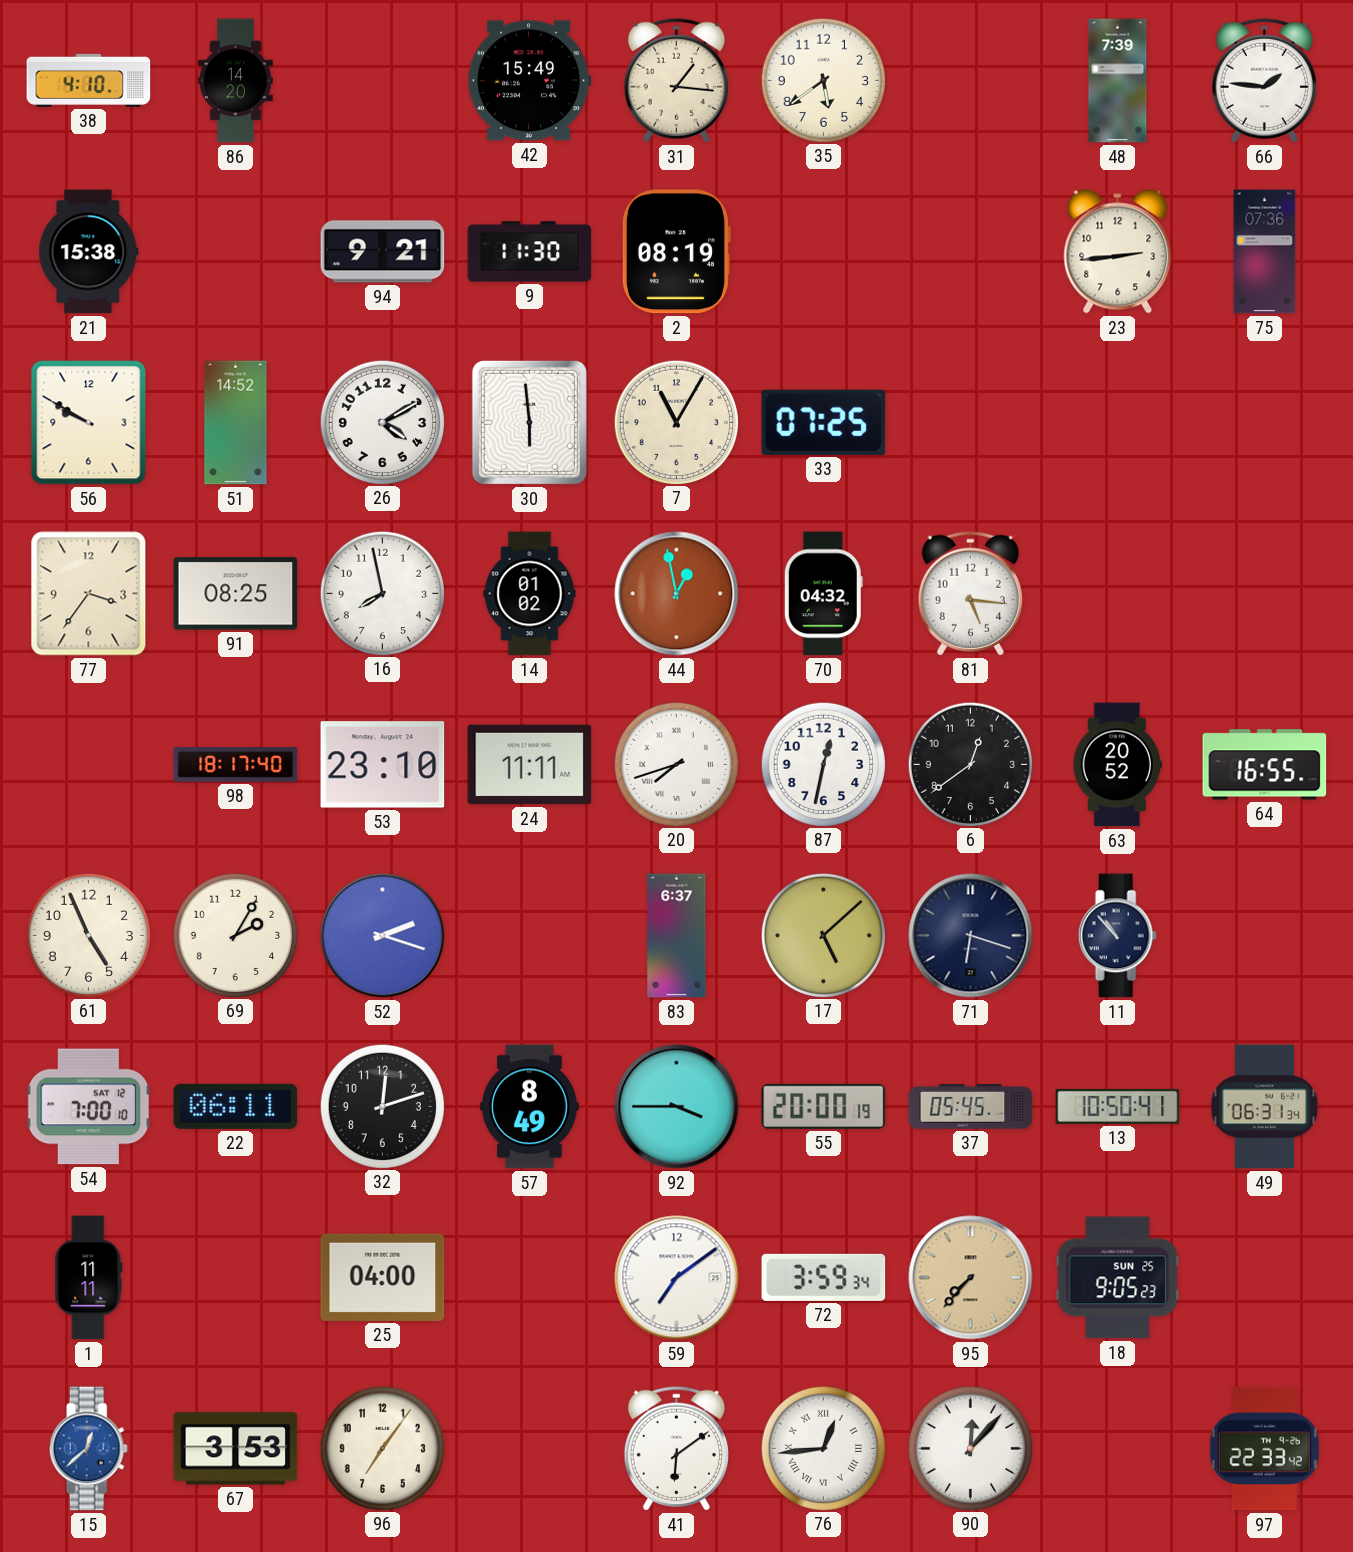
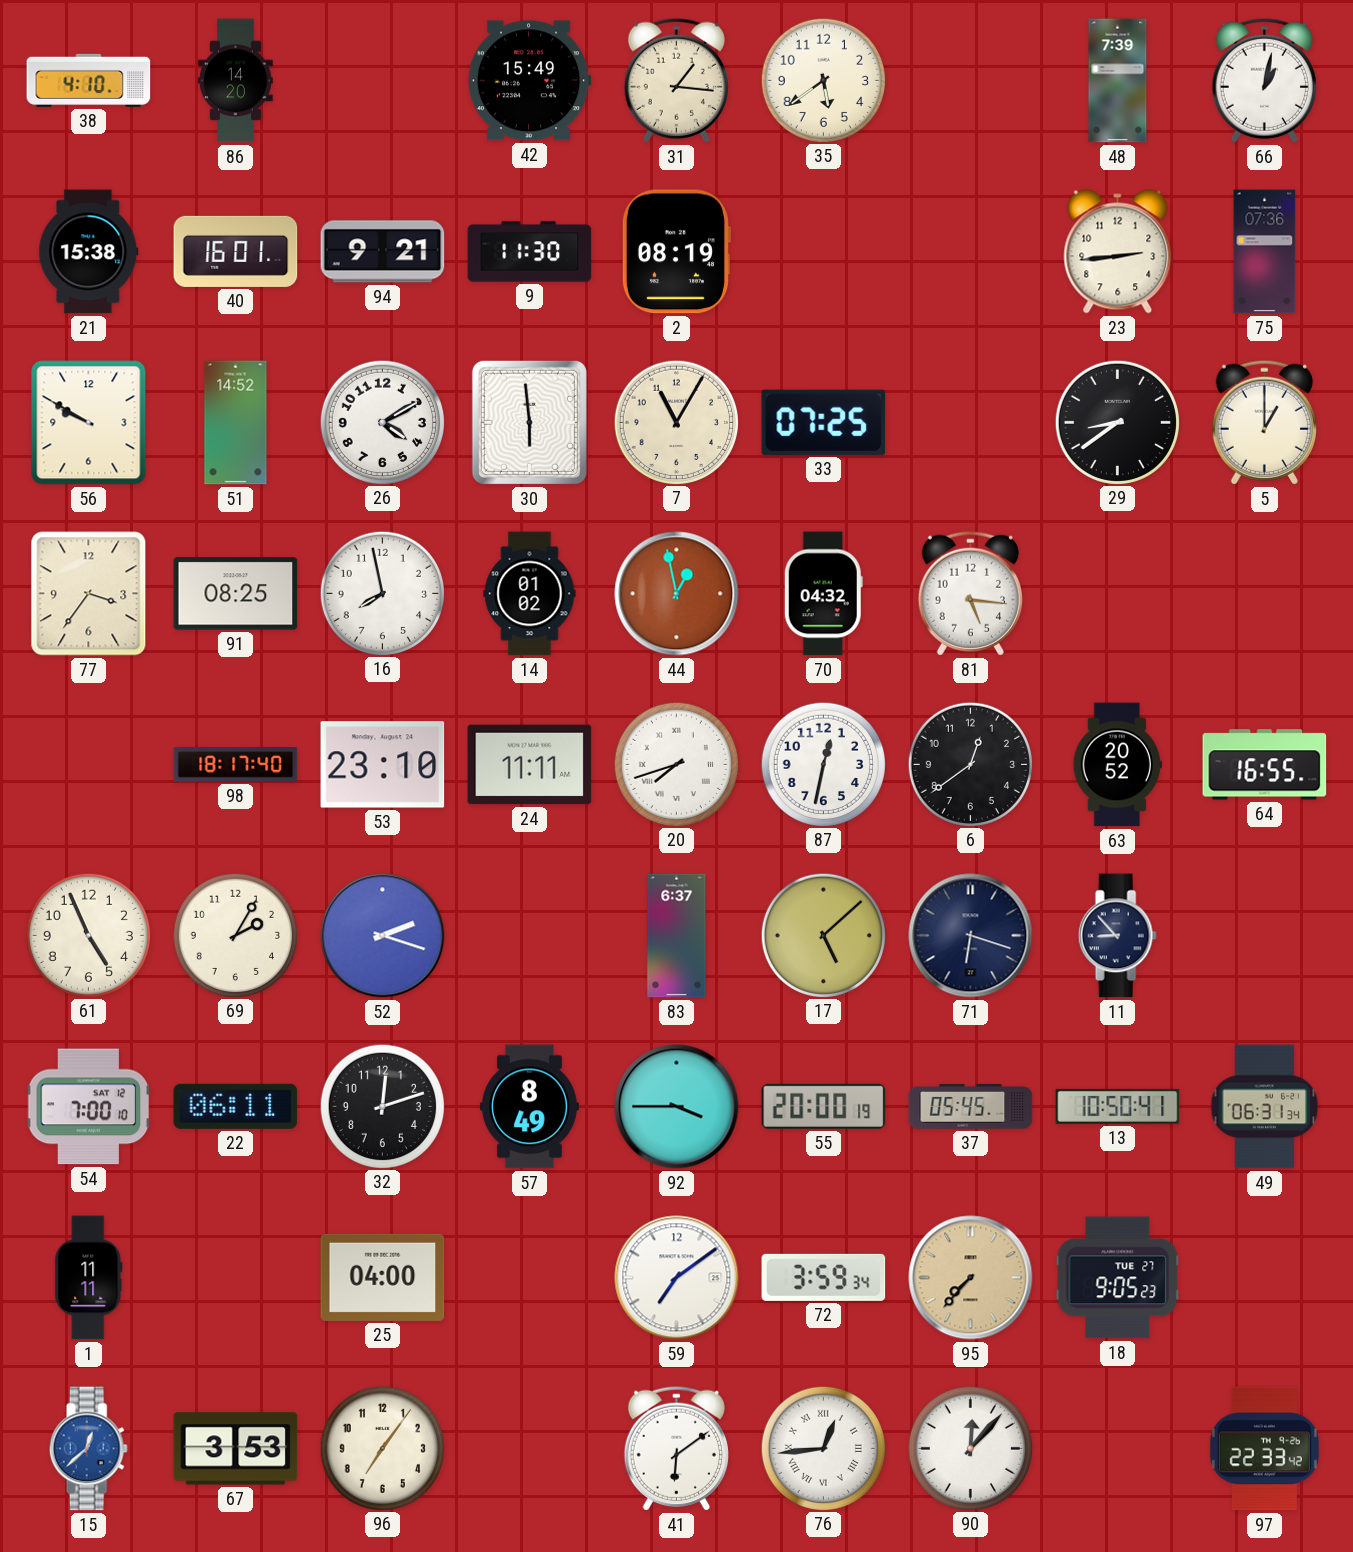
66: 1:46 -> 1:02
40: none -> 16:01
29: none -> 8:39
5: none -> 1:00
11: 10:53 -> 8:53
18 date: SUN 25 -> TUE 27
